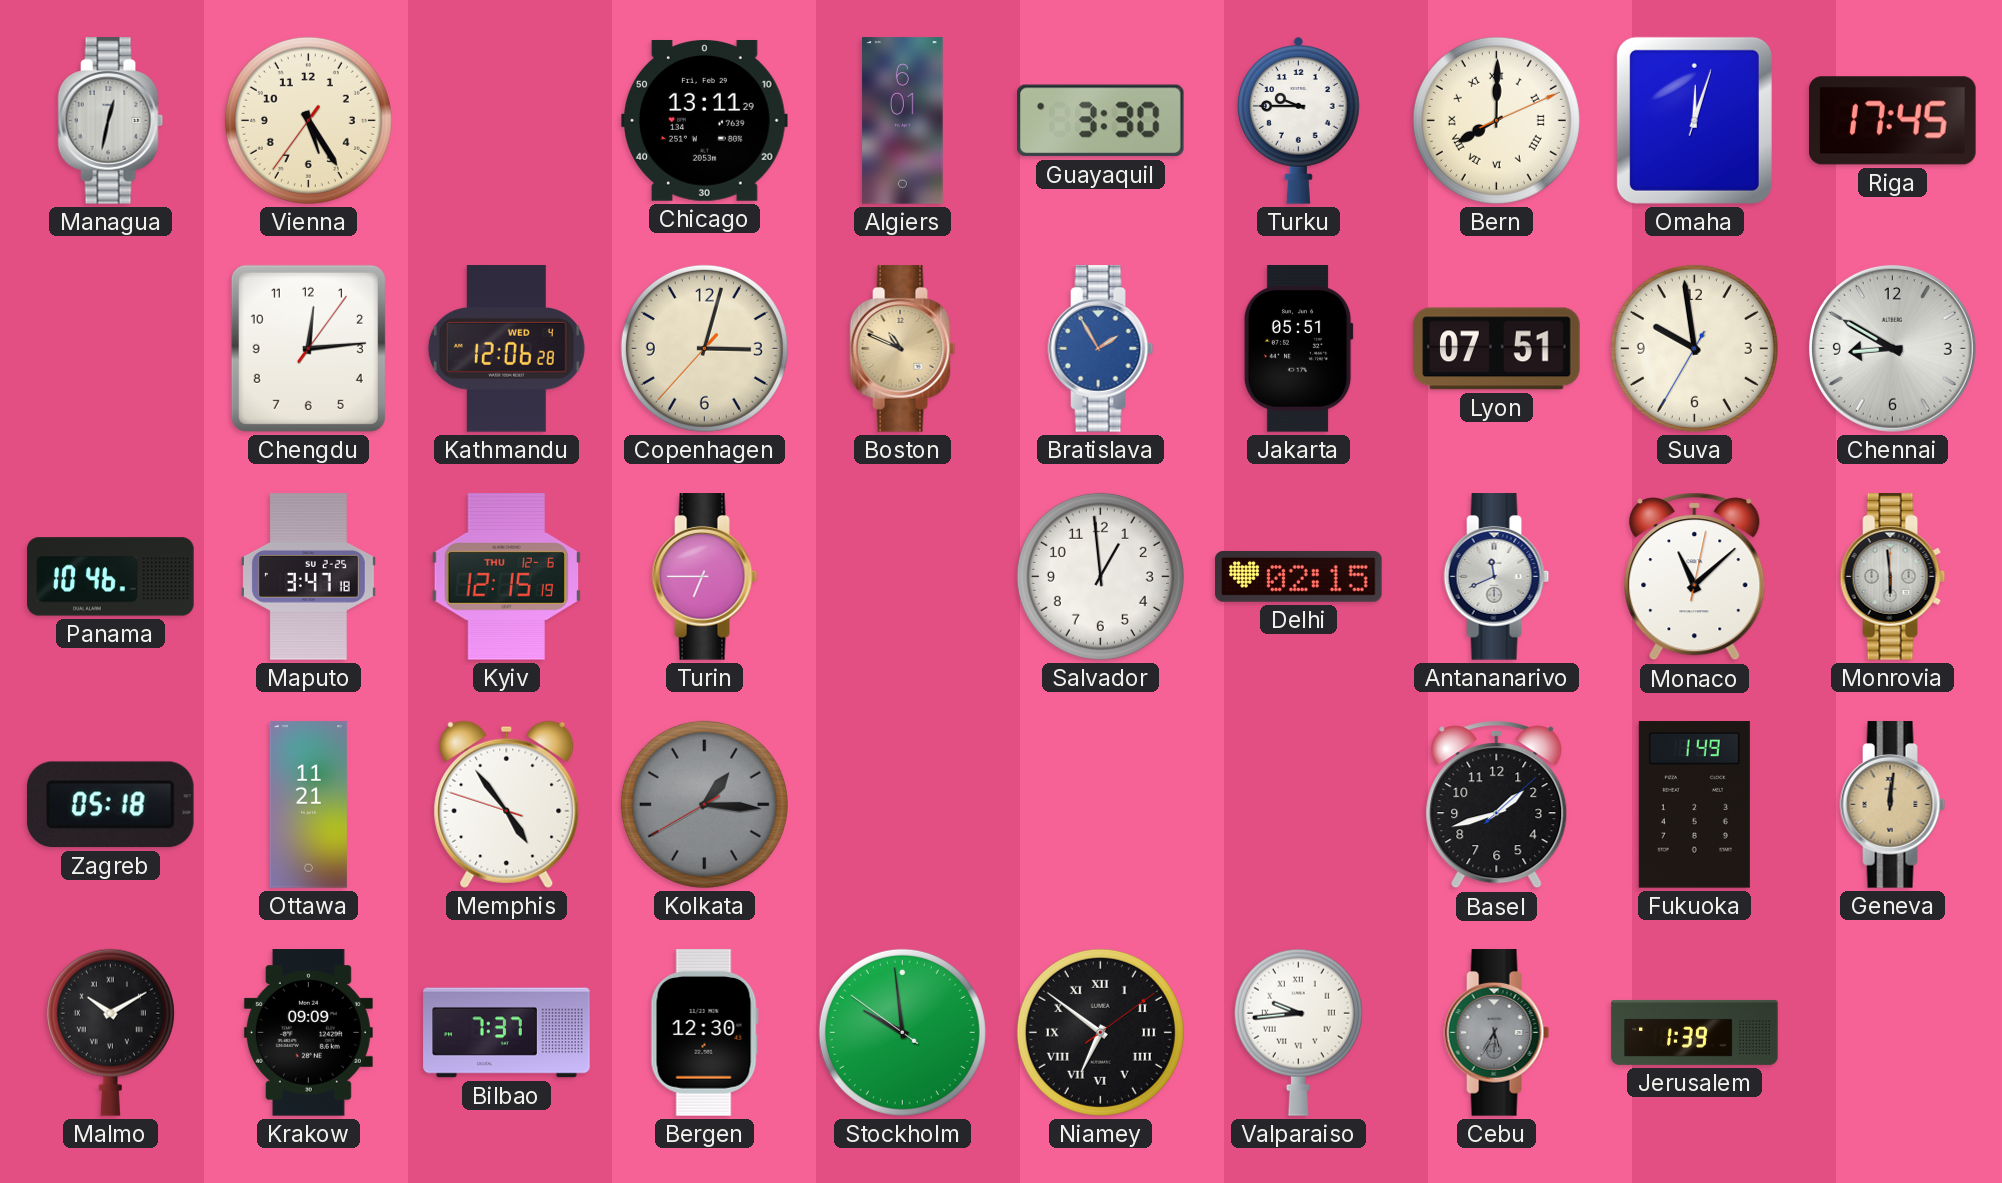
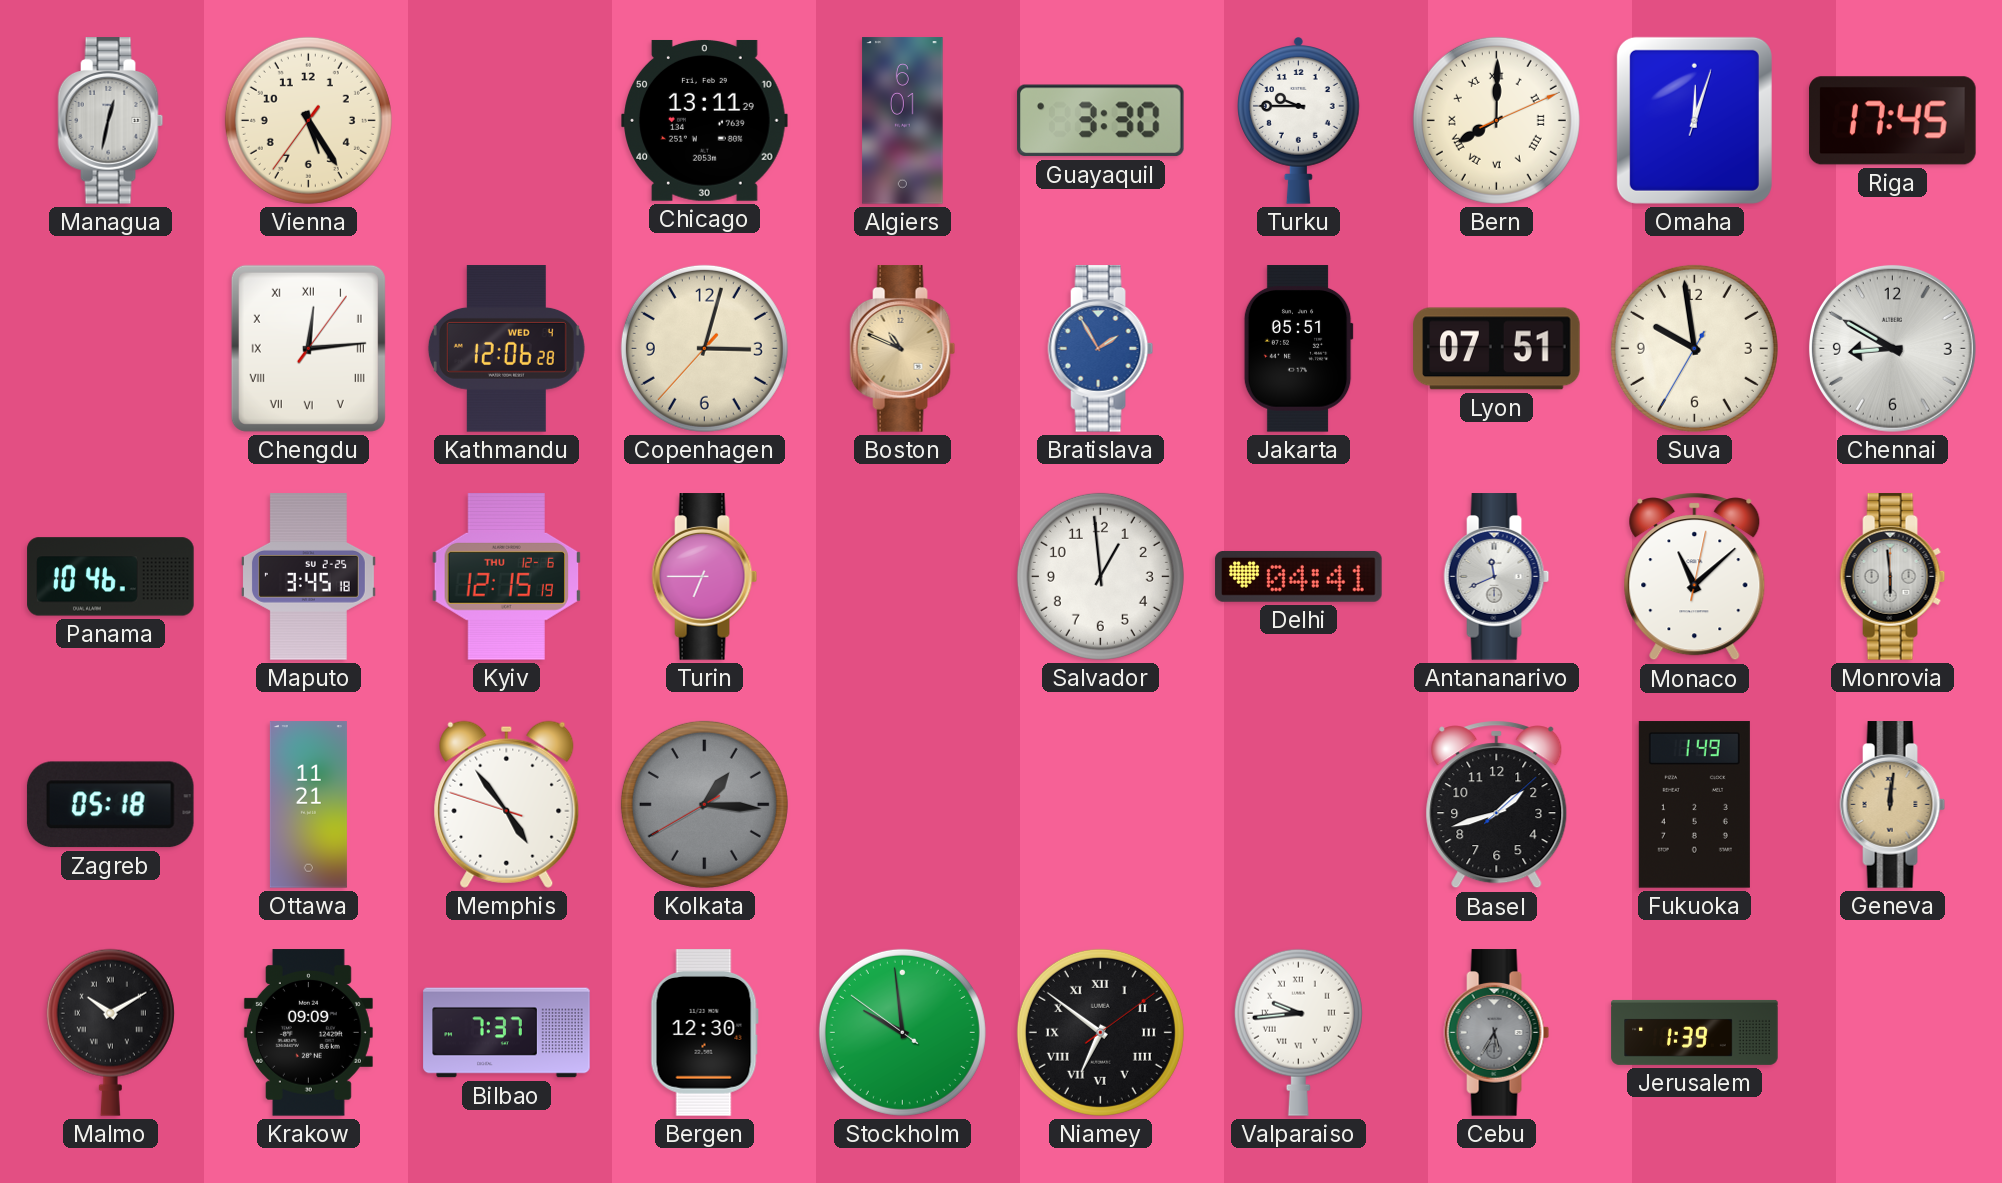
Chengdu numerals: Arabic -> Roman
Maputo: 3:47 -> 3:45
Delhi: 02:15 -> 04:41
